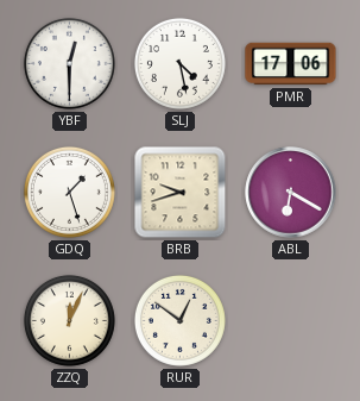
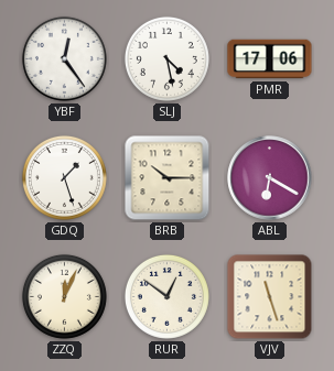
YBF: 12:30 -> 12:24
BRB: 9:42 -> 10:15
VJV: none -> 11:27
